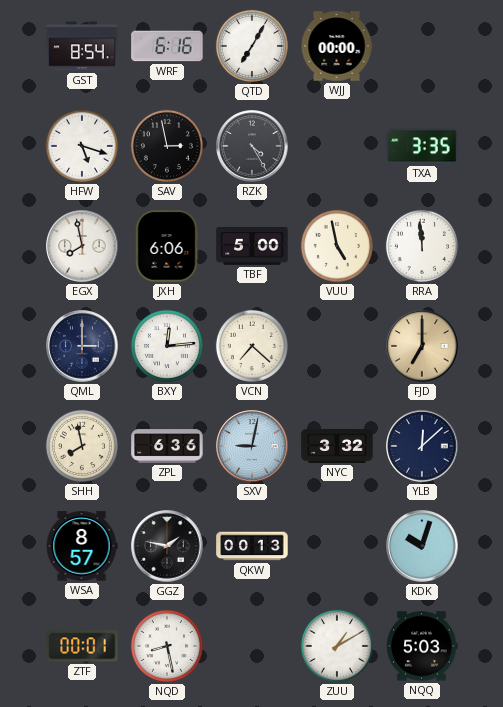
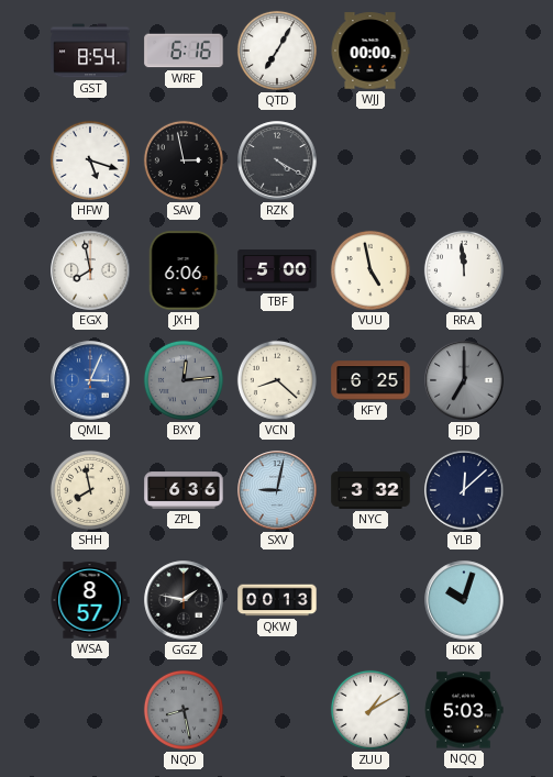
RZK: 4:25 -> 4:20
TXA: 3:35 -> none
QML: 3:00 -> 3:04
QML dial: navy -> blue
BXY dial: white -> grey
VCN: 7:22 -> 8:22
KFY: none -> 6:25
FJD dial: champagne -> grey
ZTF: 00:01 -> none
NQD dial: white -> grey
